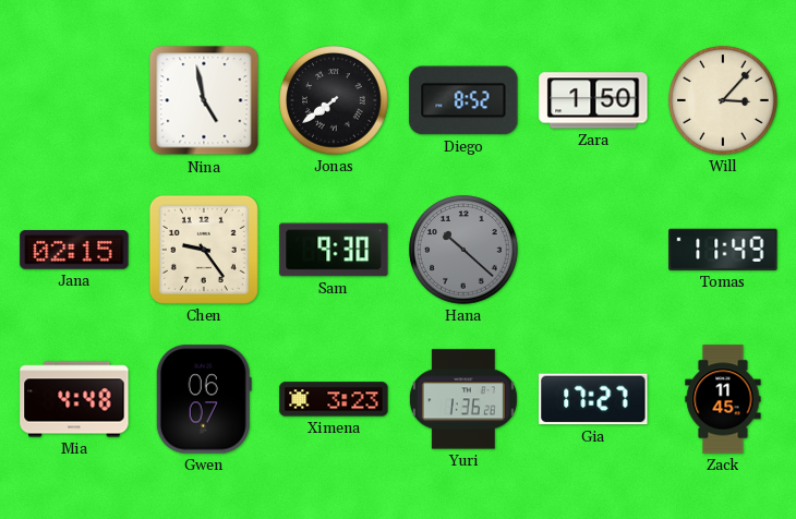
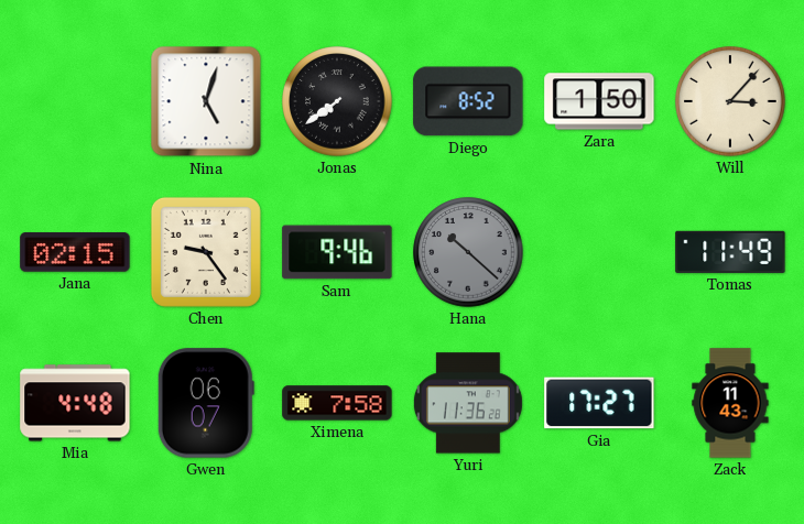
Nina: 4:58 -> 5:03
Sam: 9:30 -> 9:46
Ximena: 3:23 -> 7:58
Yuri: 1:36 -> 11:36
Zack: 11:45 -> 11:43
